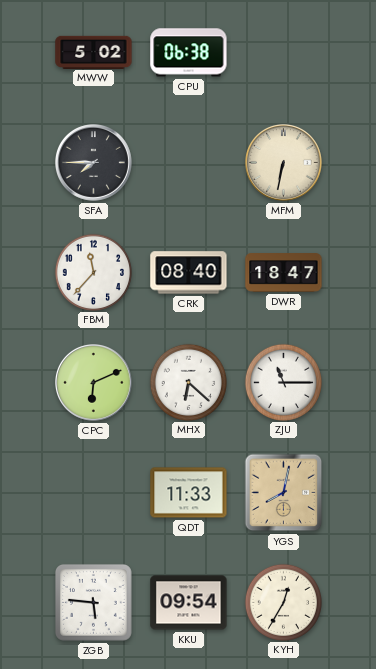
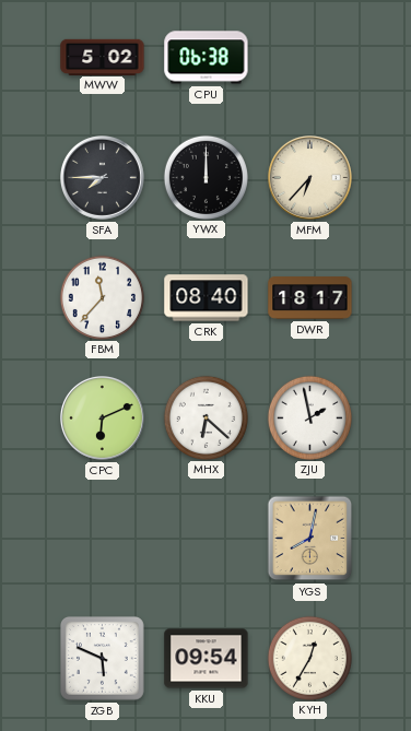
YWX: none -> 12:00
MFM: 6:32 -> 6:37
DWR: 18:47 -> 18:17
ZJU: 11:15 -> 1:58
QDT: 11:33 -> none
ZGB: 5:46 -> 5:49
